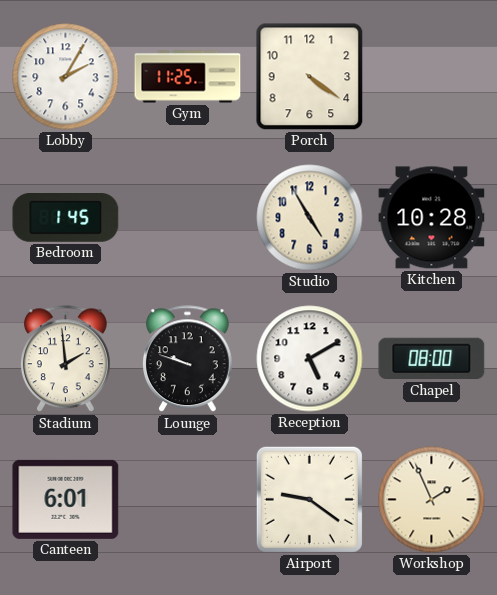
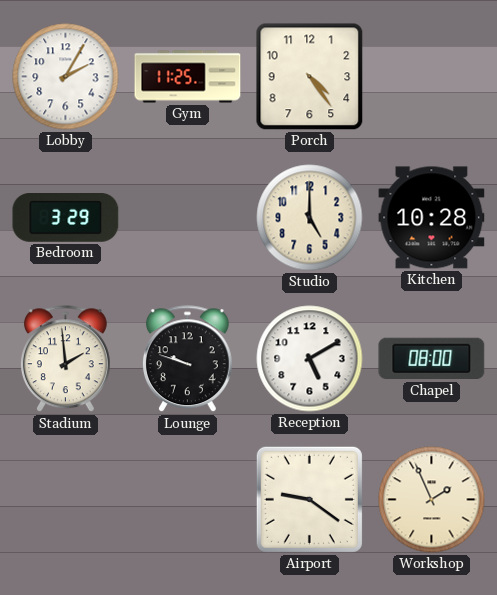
Porch: 4:21 -> 4:24
Bedroom: 1:45 -> 3:29
Studio: 4:55 -> 5:00
Canteen: 6:01 -> none
